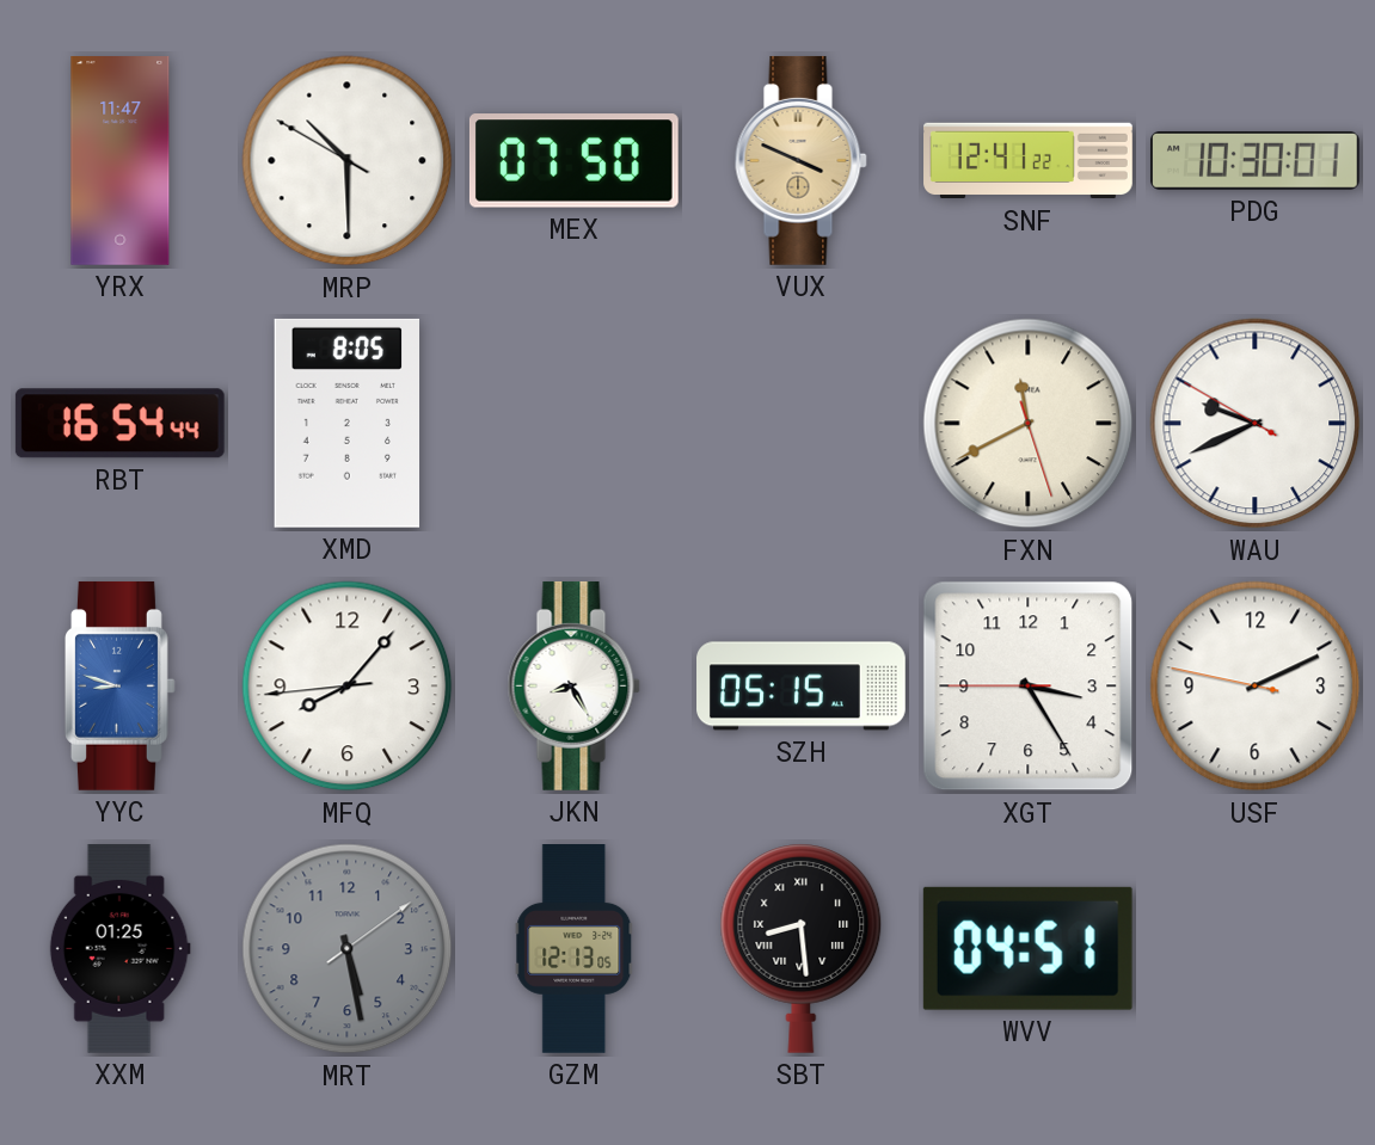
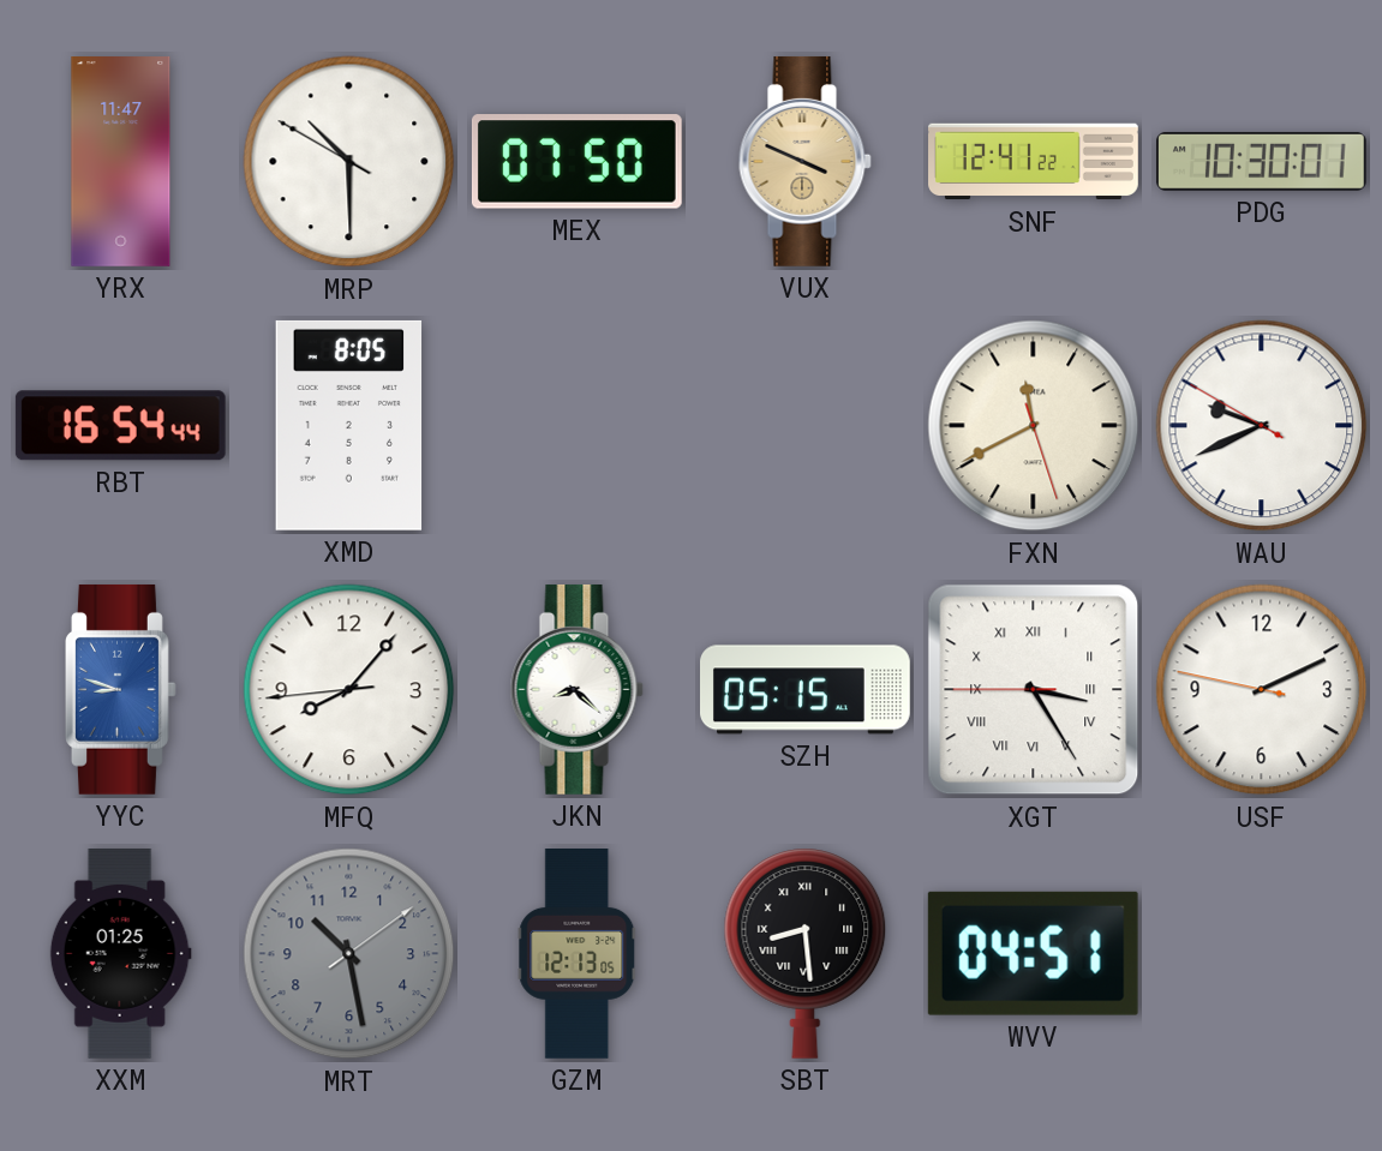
JKN: 8:25 -> 8:22
XGT numerals: Arabic -> Roman
MRT: 5:28 -> 10:28
